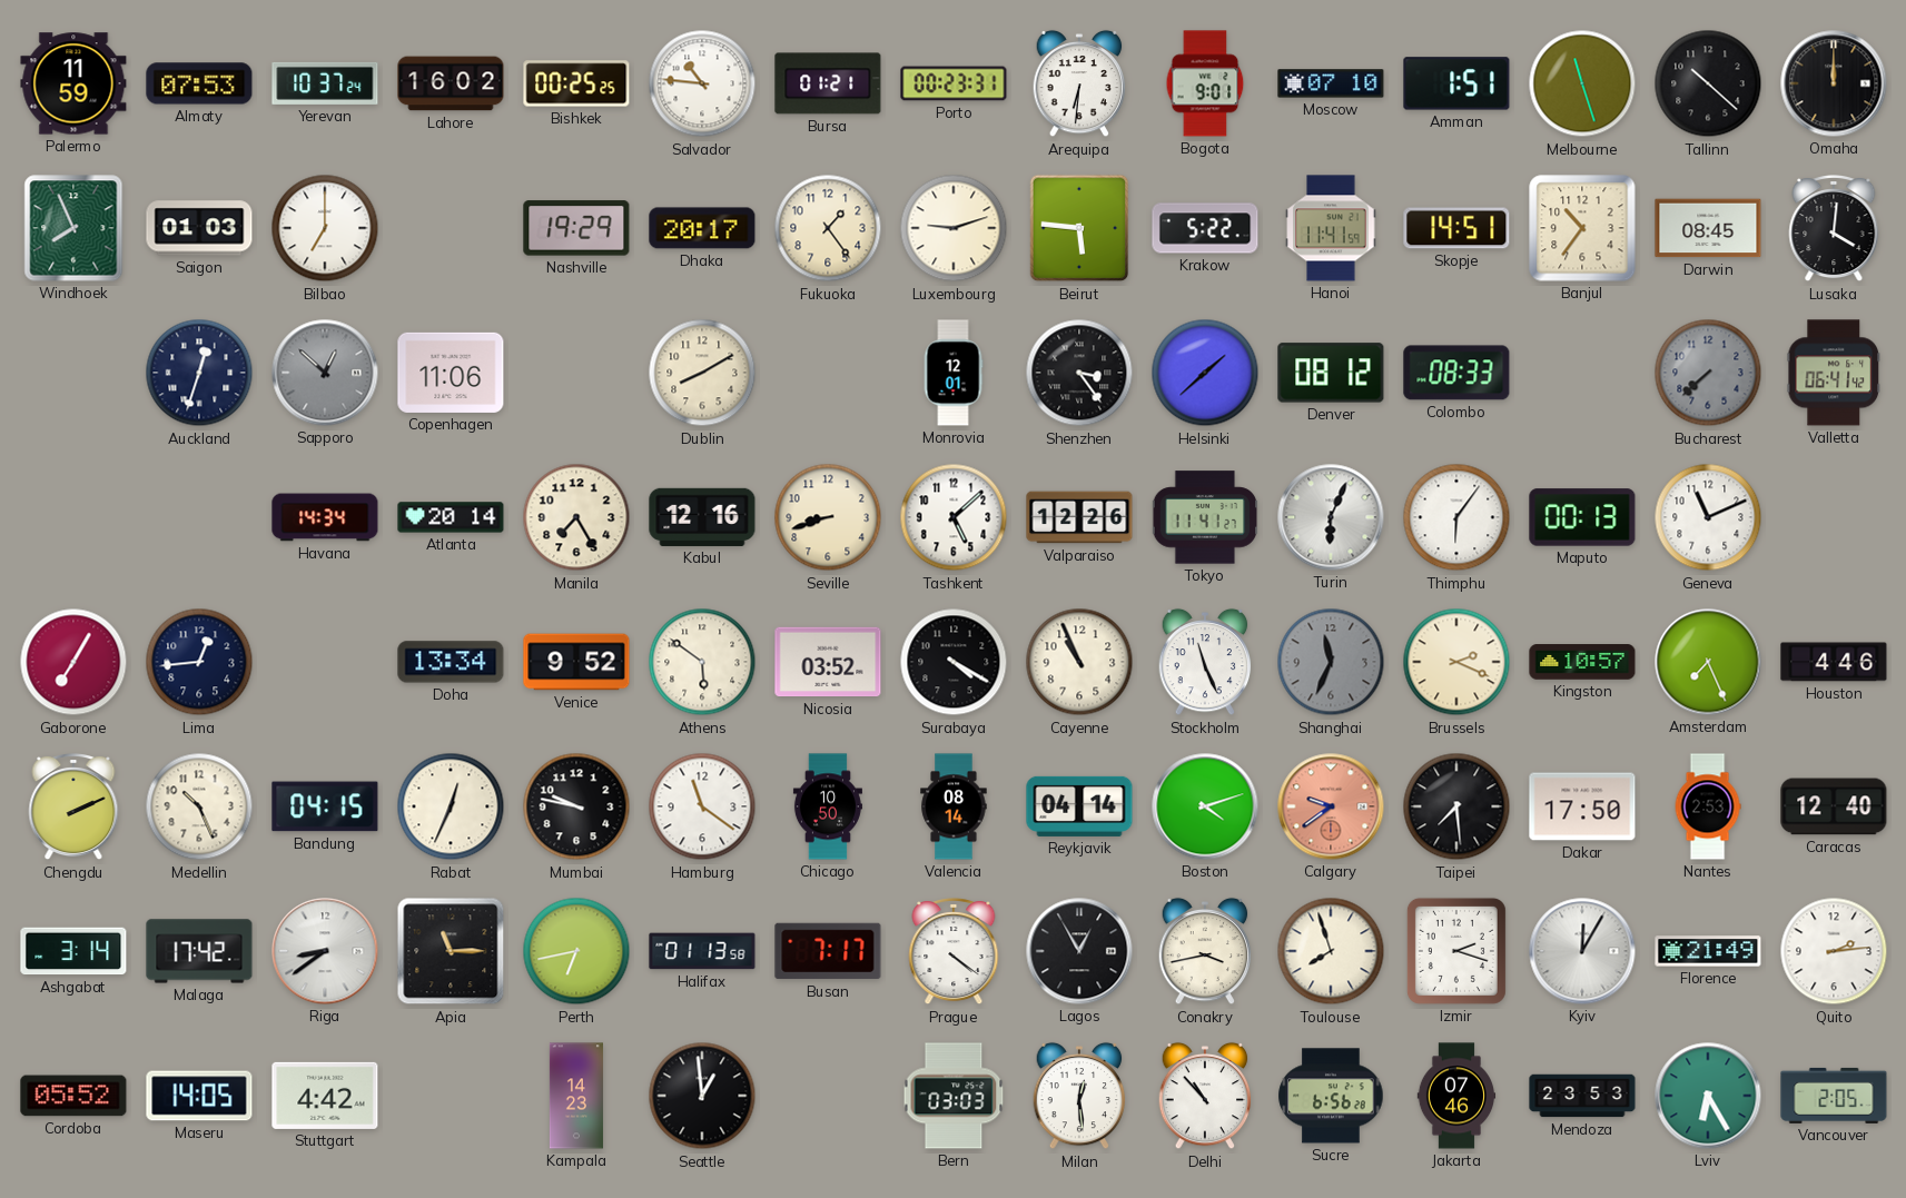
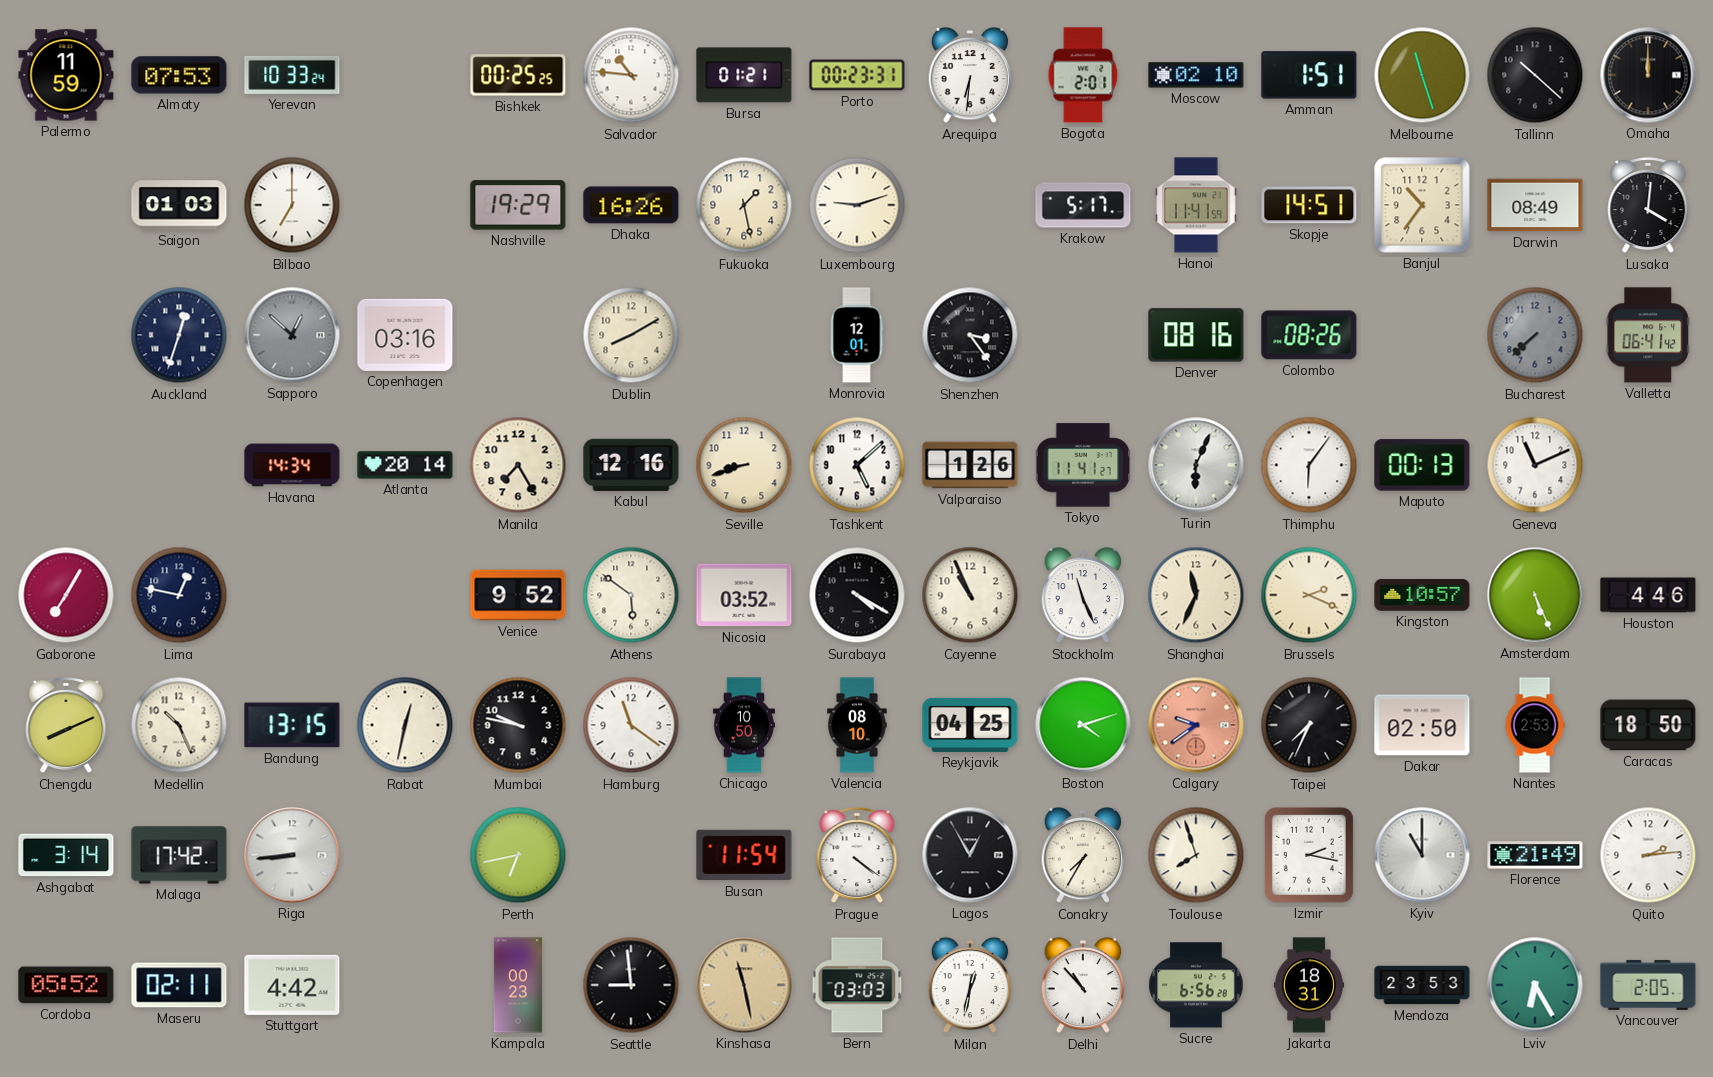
Yerevan: 10:37 -> 10:33
Lahore: 16:02 -> none
Bogota: 9:01 -> 2:01
Moscow: 07:10 -> 02:10
Windhoek: 7:56 -> none
Dhaka: 20:17 -> 16:26
Fukuoka: 1:24 -> 1:28
Beirut: 5:46 -> none
Krakow: 5:22 -> 5:17
Darwin: 08:45 -> 08:49
Copenhagen: 11:06 -> 03:16
Helsinki: 1:38 -> none
Denver: 08:12 -> 08:16
Colombo: 08:33 -> 08:26
Valparaiso: 12:26 -> 1:26
Lima: 12:44 -> 12:47
Doha: 13:34 -> none
Shanghai dial: grey -> cream
Amsterdam: 7:26 -> 5:26
Chengdu: 2:11 -> 8:11
Bandung: 04:15 -> 13:15
Rabat: 12:34 -> 12:32
Valencia: 08:14 -> 08:10
Reykjavik: 04:14 -> 04:25
Taipei: 7:29 -> 7:34
Dakar: 17:50 -> 02:50
Caracas: 12:40 -> 18:50
Riga: 8:39 -> 8:44
Apia: 11:15 -> none
Halifax: 01:13 -> none
Busan: 7:17 -> 11:54
Conakry: 3:43 -> 7:35
Izmir: 2:18 -> 2:17
Kyiv: 12:05 -> 11:00
Maseru: 14:05 -> 02:11
Kampala: 14:23 -> 00:23
Seattle: 12:59 -> 8:59
Kinshasa: none -> 11:28
Milan: 12:29 -> 12:32
Jakarta: 07:46 -> 18:31
